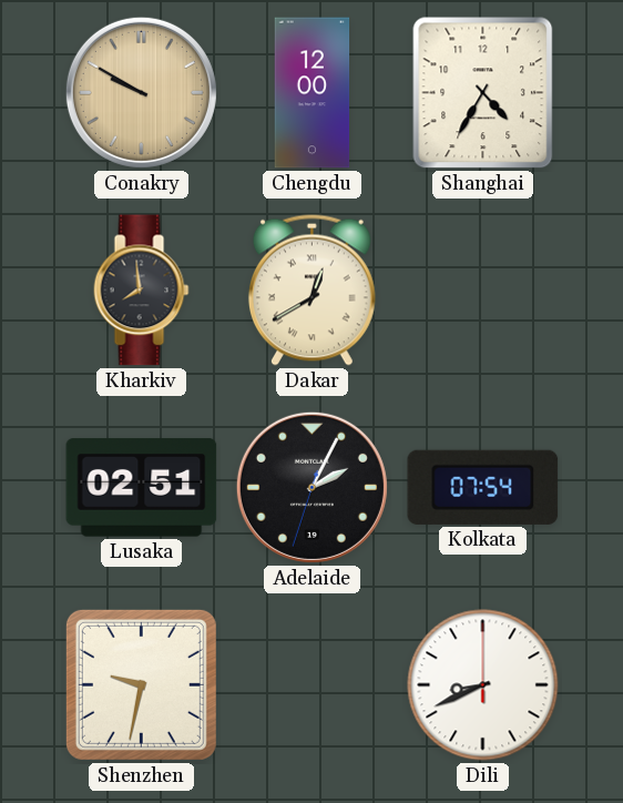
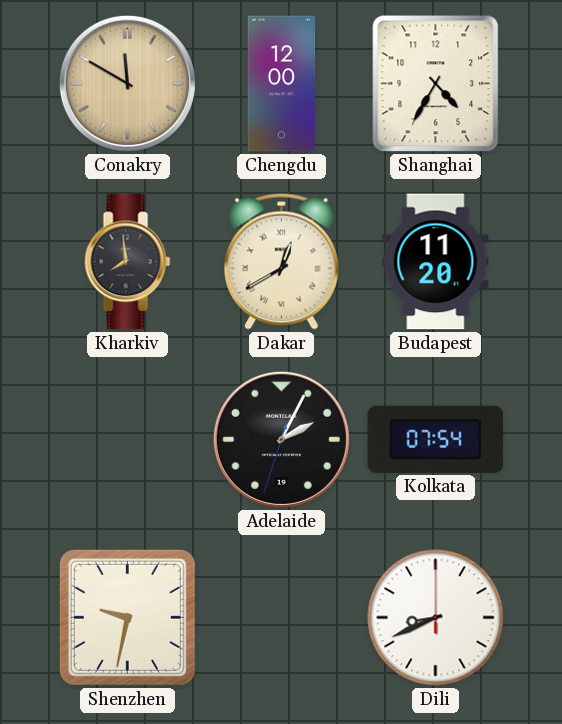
Conakry: 9:50 -> 11:50
Budapest: none -> 11:20
Lusaka: 02:51 -> none
